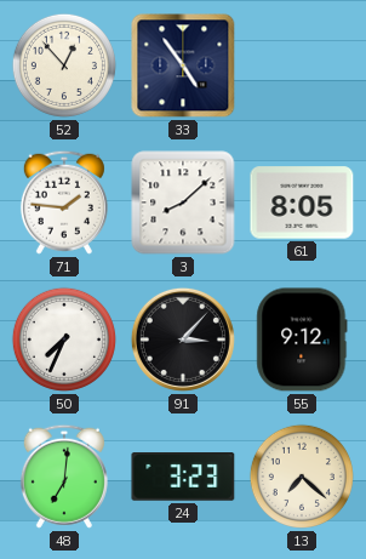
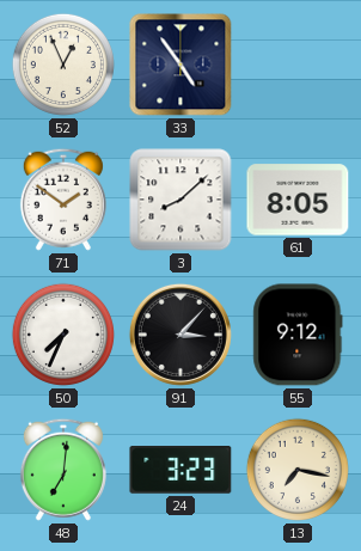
52: 12:53 -> 12:56
71: 1:46 -> 1:51
13: 7:22 -> 7:17
